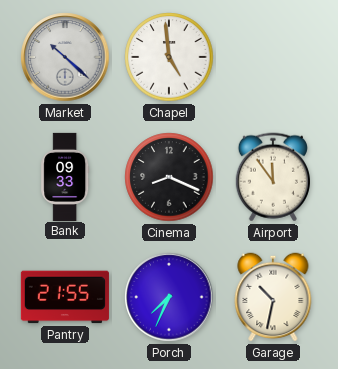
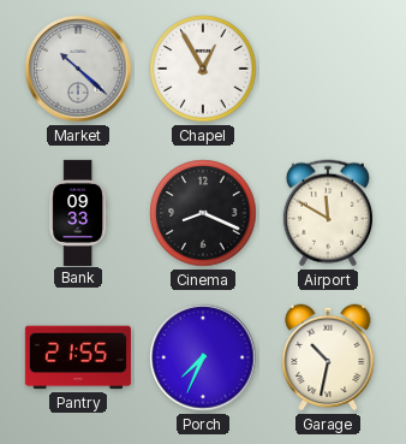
Chapel: 4:59 -> 12:55
Airport: 11:54 -> 11:50
